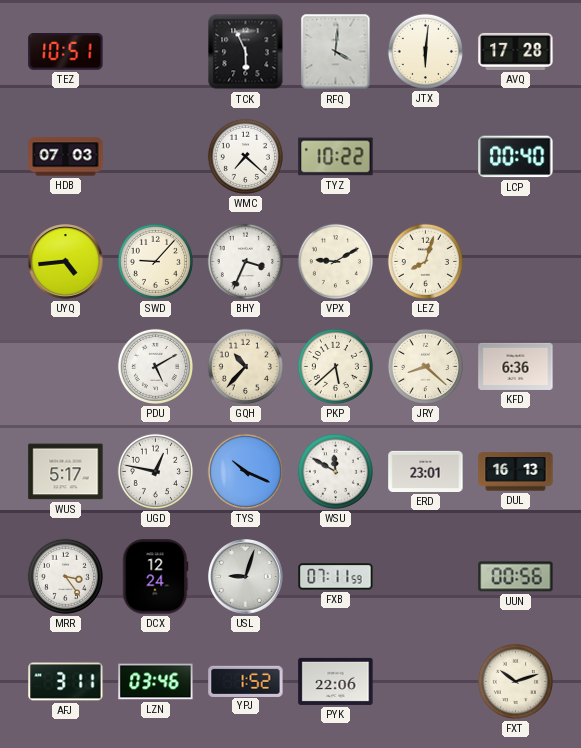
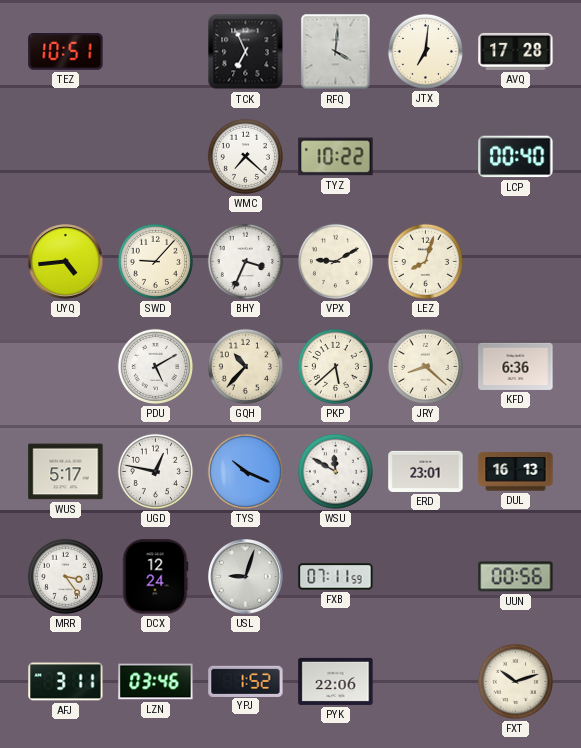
TCK: 5:56 -> 6:56
JTX: 6:01 -> 7:01
HDB: 07:03 -> none
